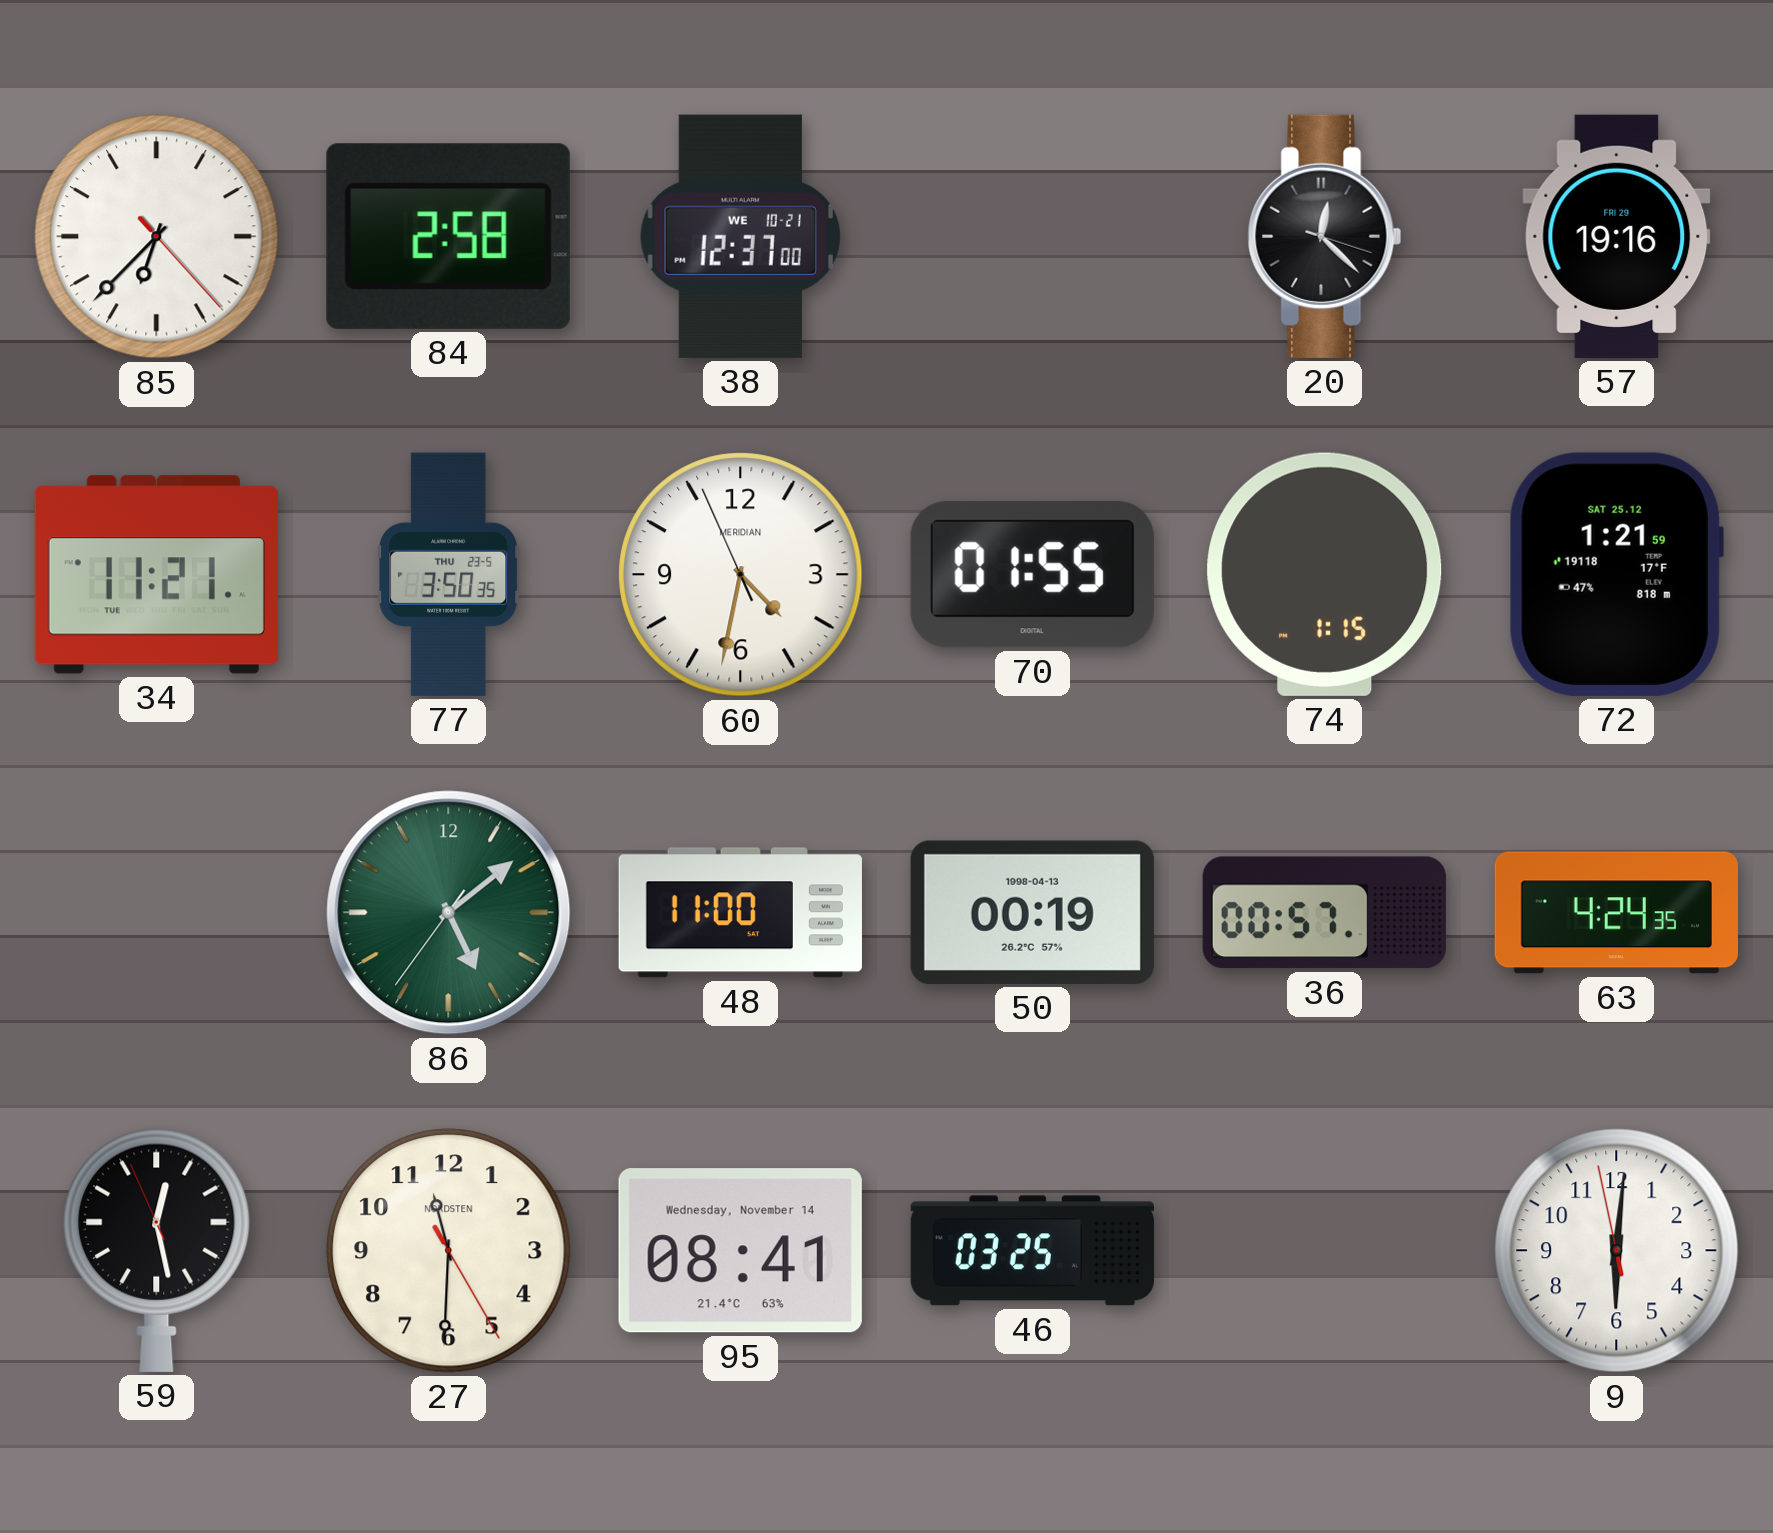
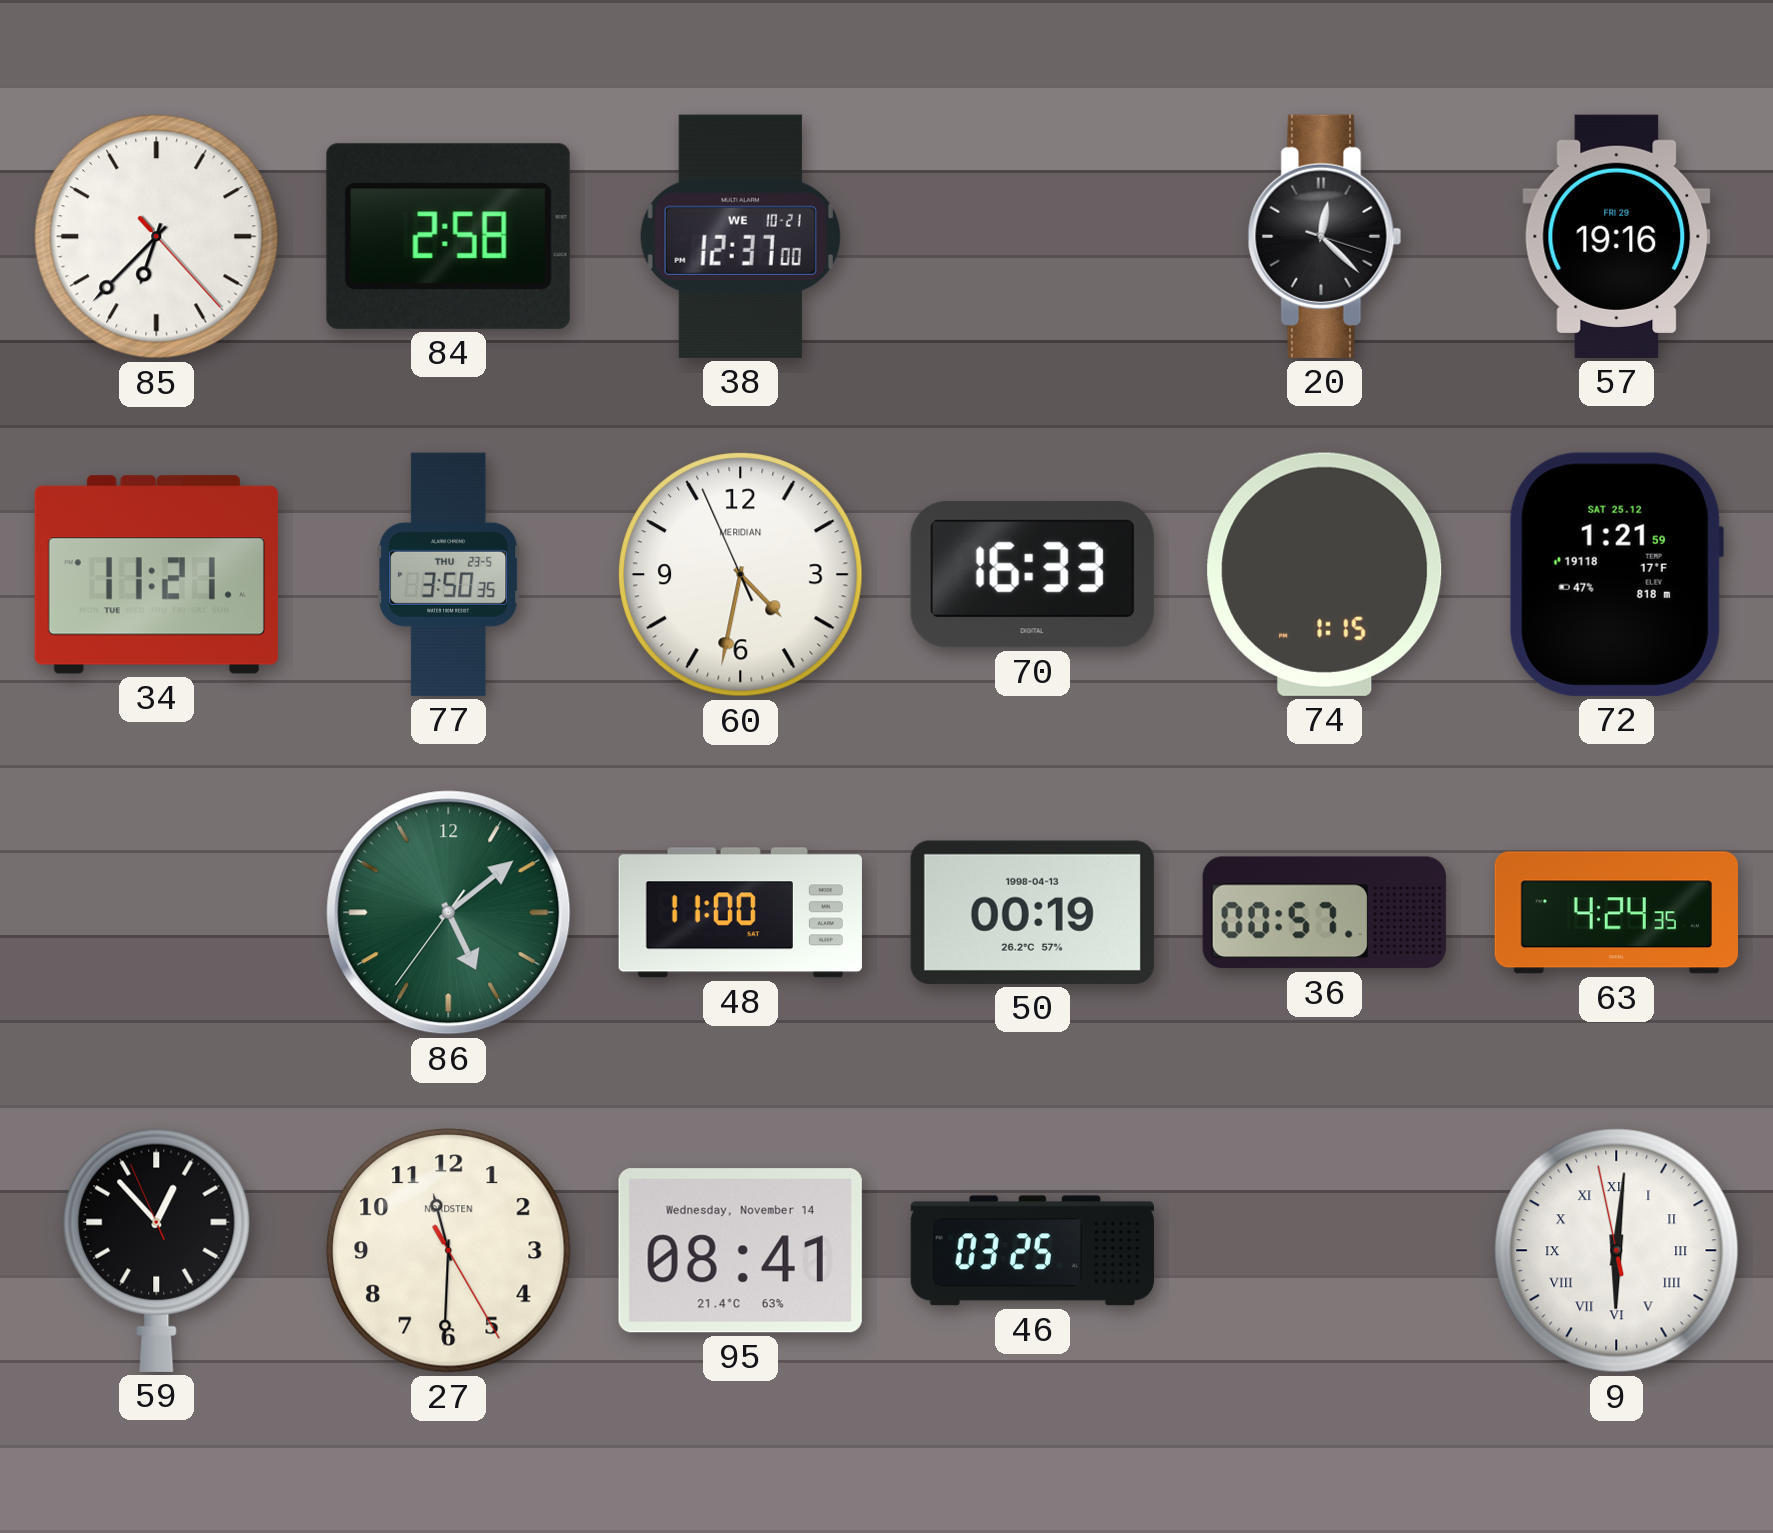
70: 01:55 -> 16:33
59: 12:27 -> 12:52
9 numerals: Arabic -> Roman
